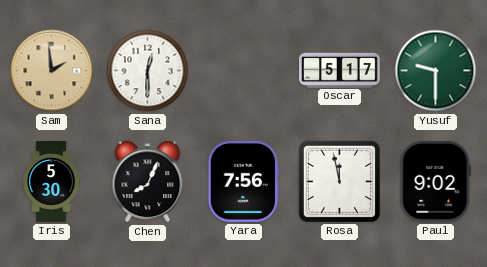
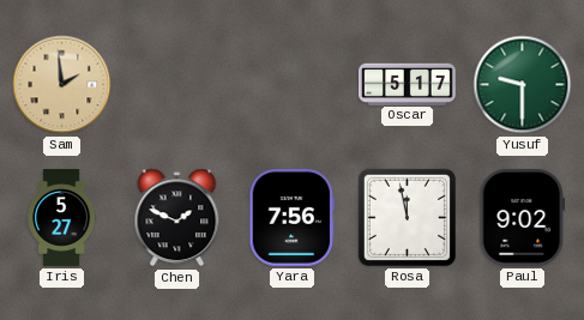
Sana: 12:30 -> none
Iris: 5:30 -> 5:27
Chen: 8:04 -> 1:49
